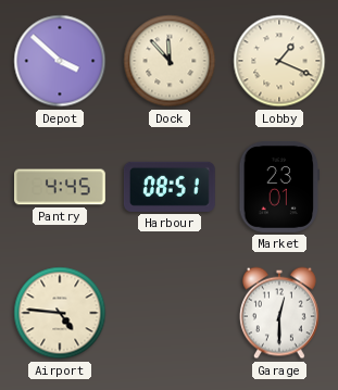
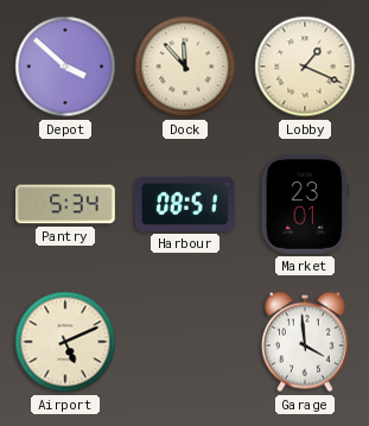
Pantry: 4:45 -> 5:34
Airport: 4:46 -> 5:11
Garage: 12:30 -> 3:59
